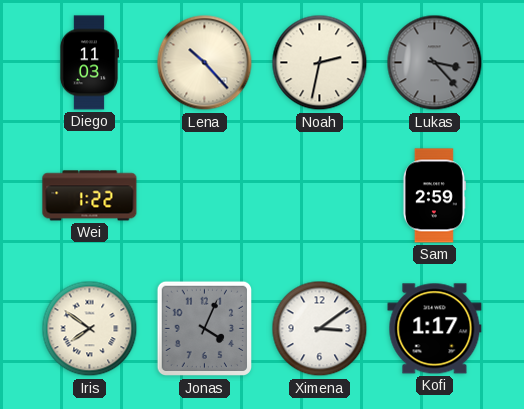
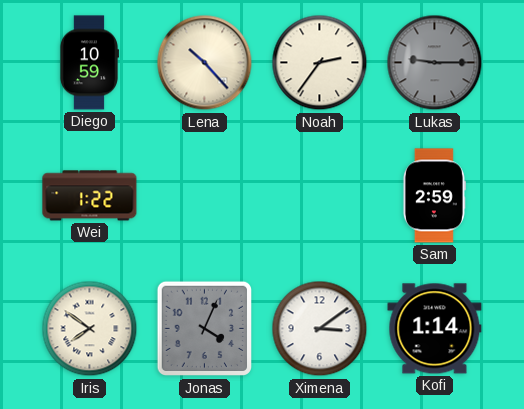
Diego: 11:03 -> 10:59
Noah: 2:32 -> 2:36
Lukas: 3:23 -> 9:15
Kofi: 1:17 -> 1:14
